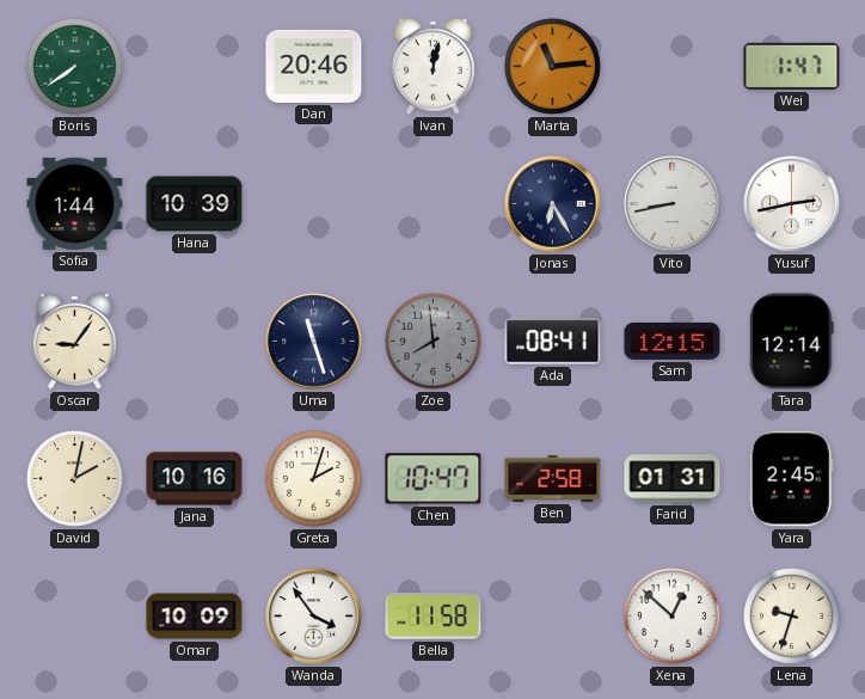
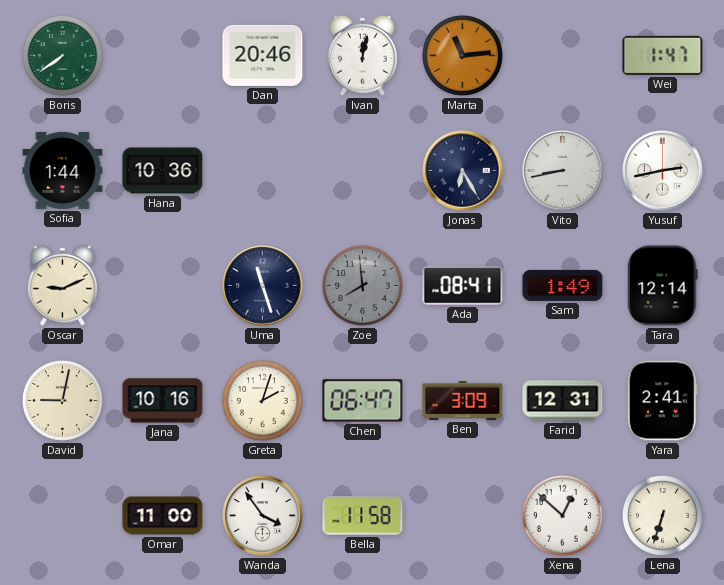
Hana: 10:39 -> 10:36
Oscar: 9:06 -> 9:11
Sam: 12:15 -> 1:49
David: 2:02 -> 9:02
Chen: 10:47 -> 06:47
Ben: 2:58 -> 3:09
Farid: 01:31 -> 12:31
Yara: 2:45 -> 2:41
Omar: 10:09 -> 11:00
Lena: 9:33 -> 6:33
